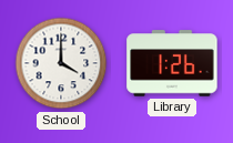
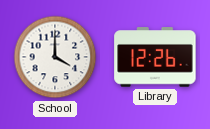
Library: 1:26 -> 12:26
